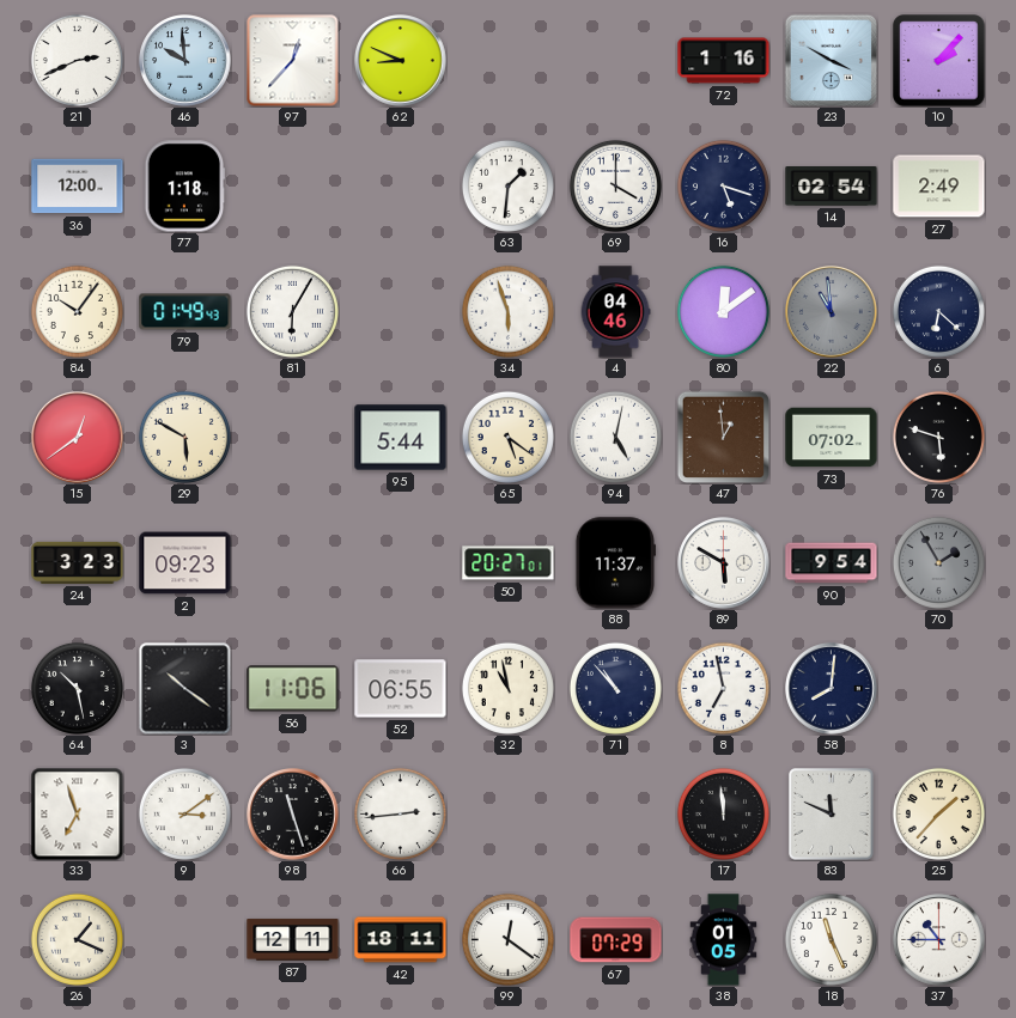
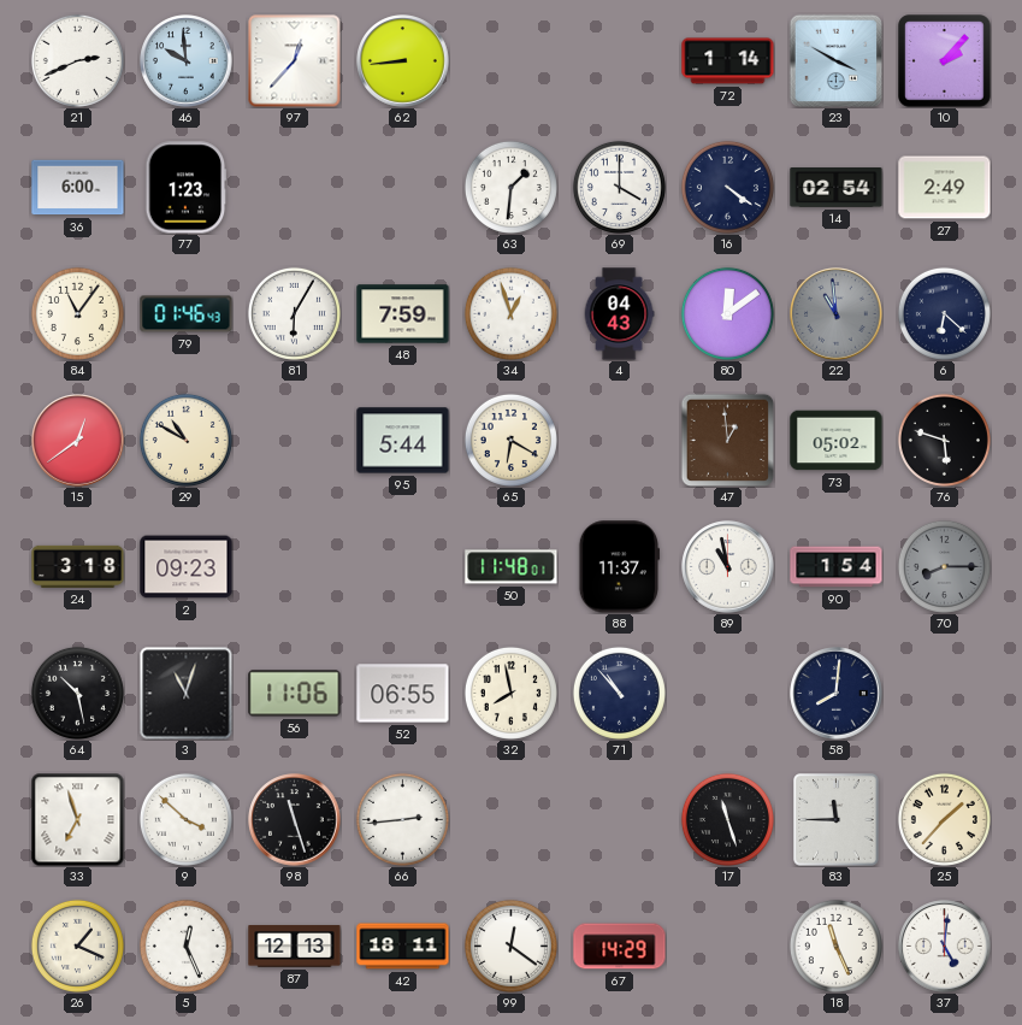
62: 8:49 -> 8:44
72: 1:16 -> 1:14
36: 12:00 -> 6:00
77: 1:18 -> 1:23
16: 5:18 -> 4:21
84: 10:06 -> 11:06
79: 01:49 -> 01:46
48: none -> 7:59
34: 5:57 -> 12:57
4: 04:46 -> 04:43
29: 5:50 -> 10:50
65: 5:21 -> 6:20
94: 5:02 -> none
73: 07:02 -> 05:02
24: 3:23 -> 3:18
50: 20:27 -> 11:48
89: 5:50 -> 10:58
90: 9:54 -> 1:54
70: 1:55 -> 8:15
3: 10:21 -> 11:03
32: 10:58 -> 7:58
8: 6:58 -> none
9: 3:09 -> 3:52
17: 11:59 -> 11:27
83: 11:49 -> 11:45
5: none -> 12:26
87: 12:11 -> 12:13
67: 07:29 -> 14:29
38: 01:05 -> none
37: 10:45 -> 5:01
